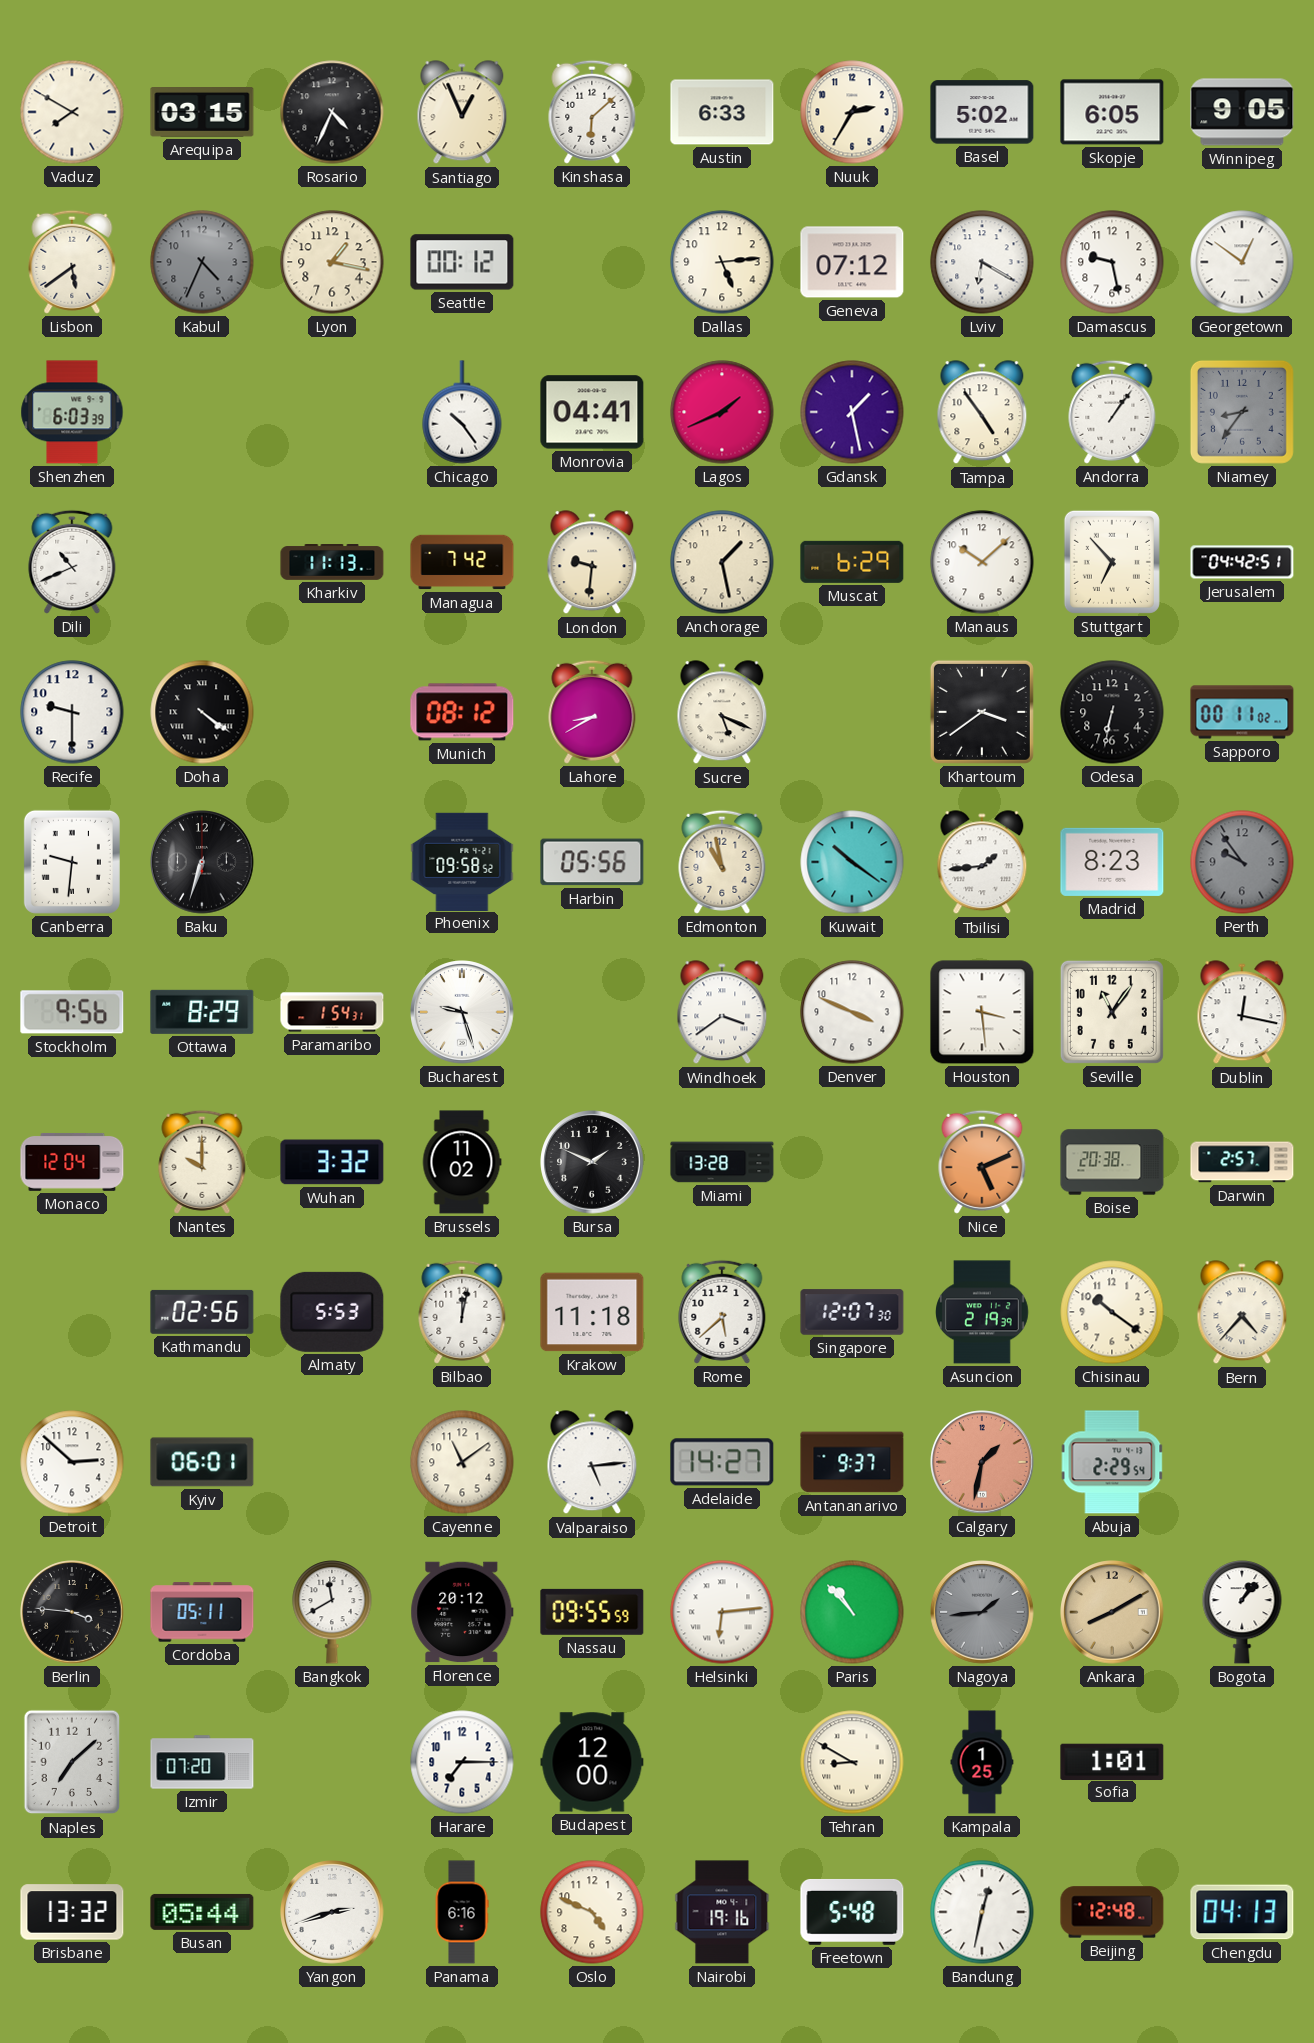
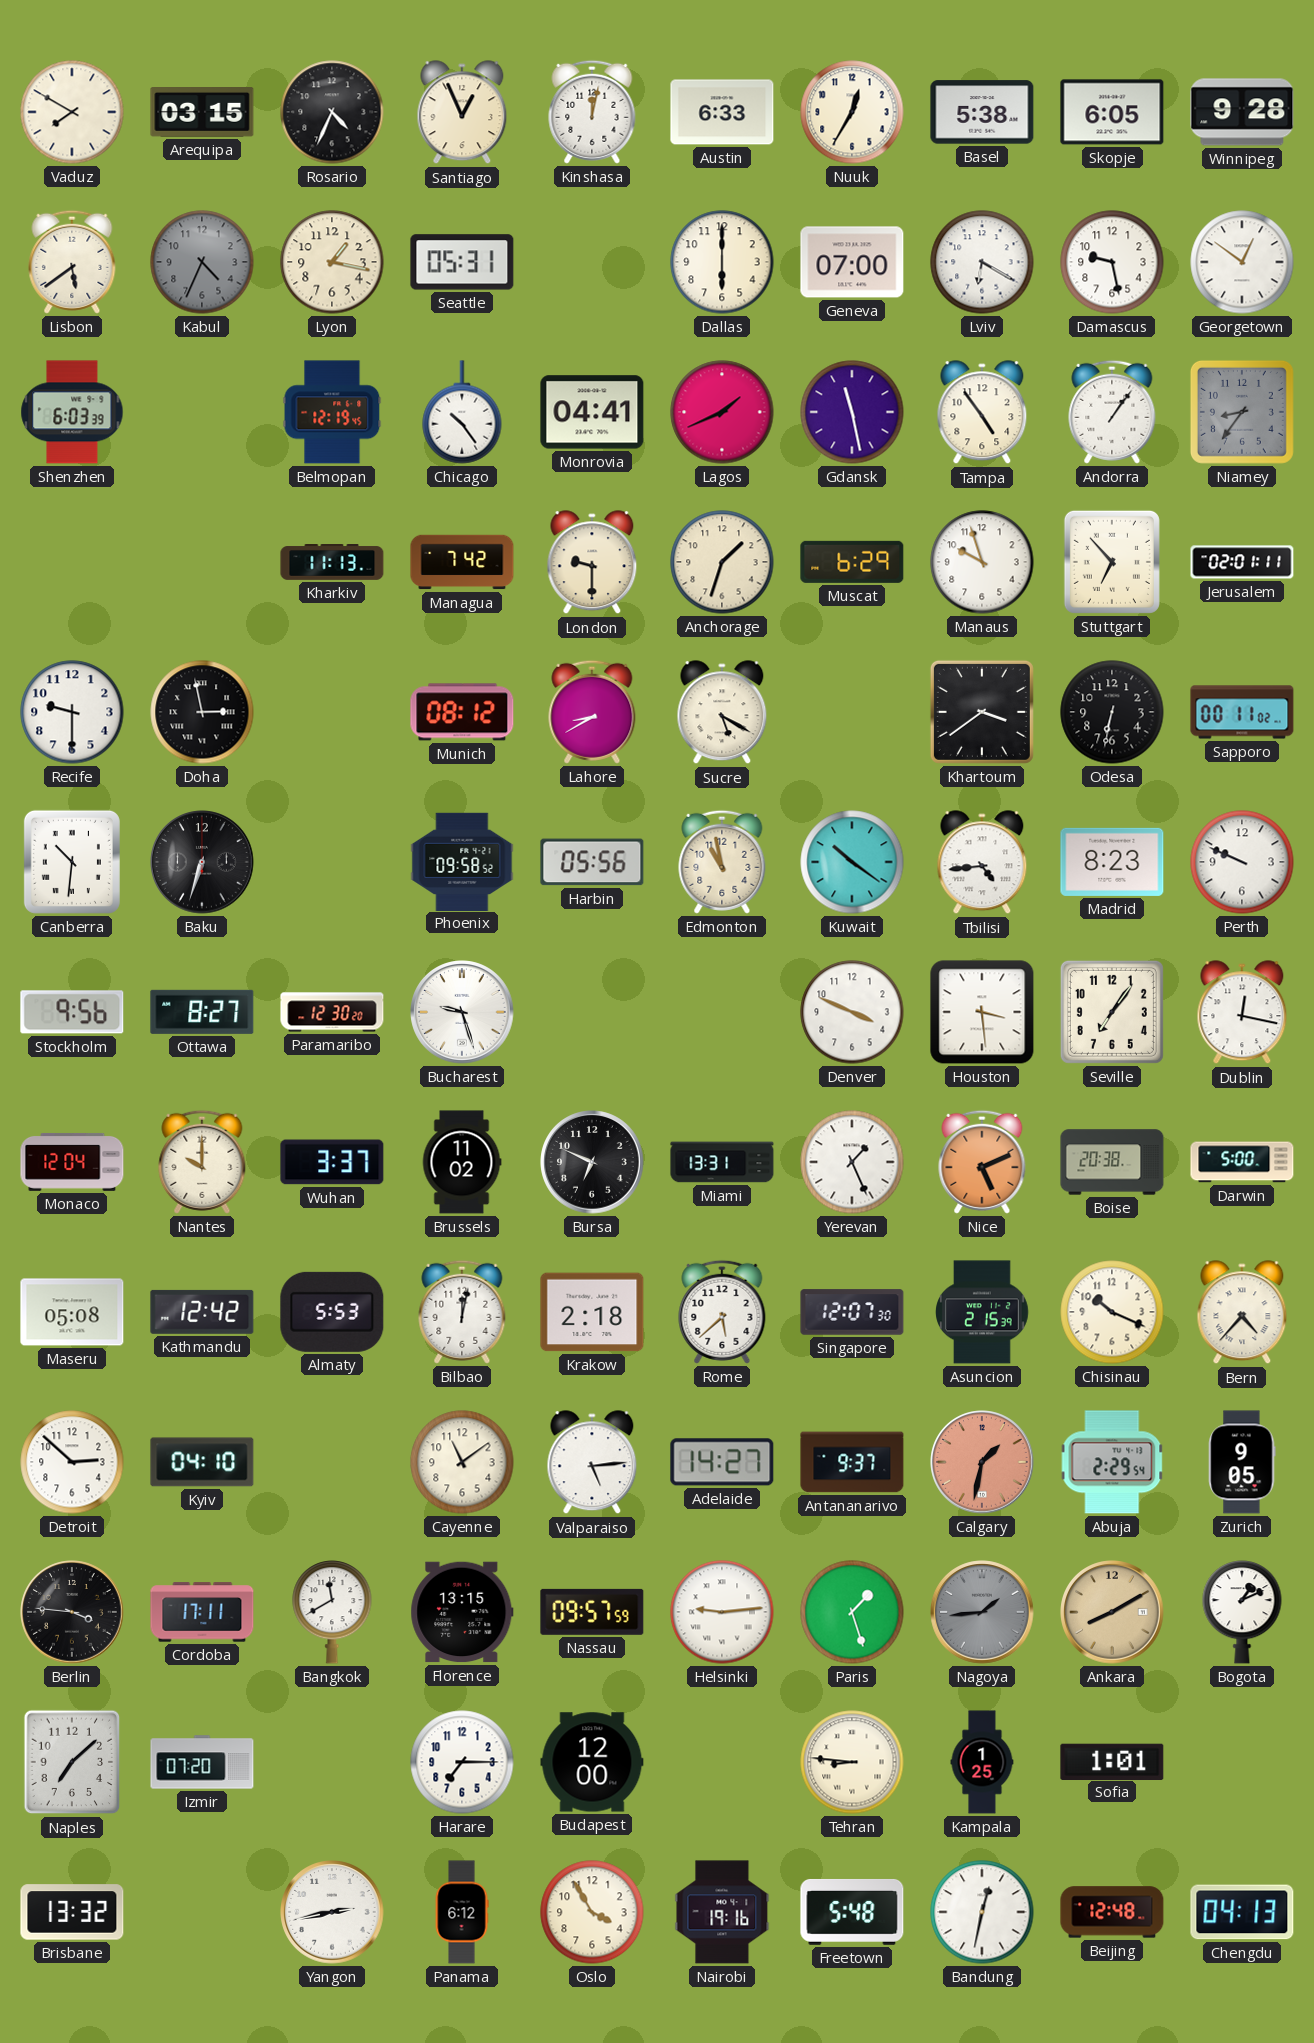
Kinshasa: 6:08 -> 12:02
Nuuk: 2:35 -> 12:35
Basel: 5:02 -> 5:38
Winnipeg: 9:05 -> 9:28
Seattle: 00:12 -> 05:31
Dallas: 5:14 -> 6:00
Geneva: 07:12 -> 07:00
Belmopan: none -> 12:19
Gdansk: 1:28 -> 11:28
Dili: 10:41 -> none
London: 9:31 -> 9:30
Anchorage: 1:28 -> 1:33
Manaus: 10:08 -> 9:57
Jerusalem: 04:42 -> 02:01
Doha: 4:21 -> 2:58
Sucre: 5:19 -> 5:20
Canberra: 9:31 -> 10:31
Tbilisi: 1:44 -> 4:44
Perth: 9:54 -> 9:49
Perth dial: grey -> white
Ottawa: 8:29 -> 8:27
Paramaribo: 1:54 -> 12:30
Windhoek: 3:39 -> none
Seville: 11:06 -> 7:06
Wuhan: 3:32 -> 3:37
Bursa: 1:49 -> 6:49
Miami: 13:28 -> 13:31
Yerevan: none -> 1:26
Darwin: 2:57 -> 5:00
Maseru: none -> 05:08
Kathmandu: 02:56 -> 12:42
Krakow: 11:18 -> 2:18
Asuncion: 2:19 -> 2:15
Chisinau: 10:21 -> 10:19
Kyiv: 06:01 -> 04:10
Zurich: none -> 9:05
Cordoba: 05:11 -> 17:11
Florence: 20:12 -> 13:15
Nassau: 09:55 -> 09:57
Helsinki: 6:14 -> 9:14
Paris: 10:53 -> 1:27
Bogota: 1:07 -> 1:11
Tehran: 8:50 -> 8:46
Busan: 05:44 -> none
Yangon: 2:42 -> 2:43
Panama: 6:16 -> 6:12
Oslo: 4:49 -> 3:55
